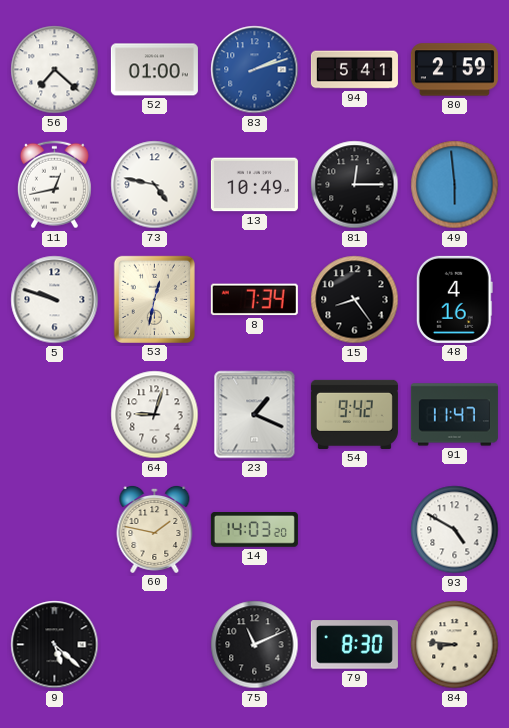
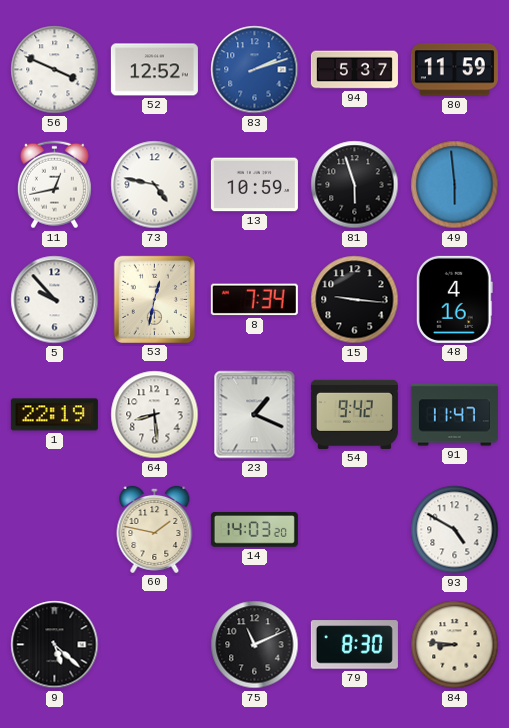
56: 7:22 -> 3:49
52: 01:00 -> 12:52
94: 5:41 -> 5:37
80: 2:59 -> 11:59
13: 10:49 -> 10:59
81: 12:15 -> 5:57
5: 9:48 -> 9:53
15: 8:24 -> 9:16
1: none -> 22:19
64: 9:03 -> 8:29
